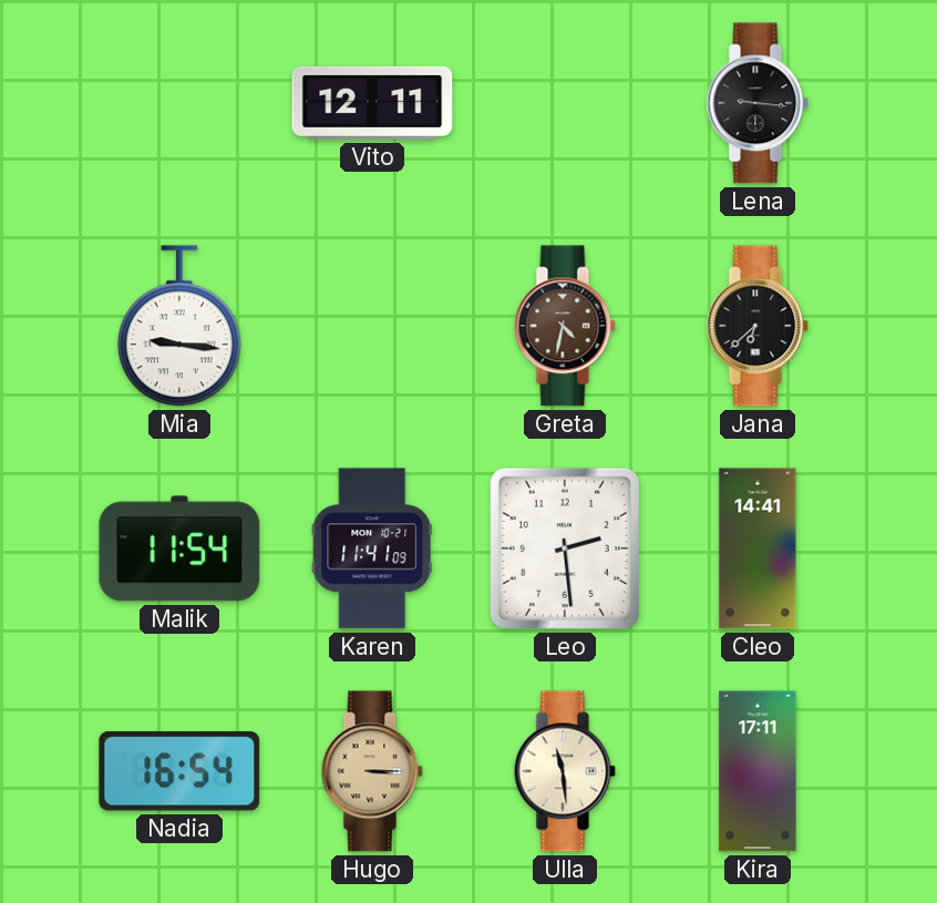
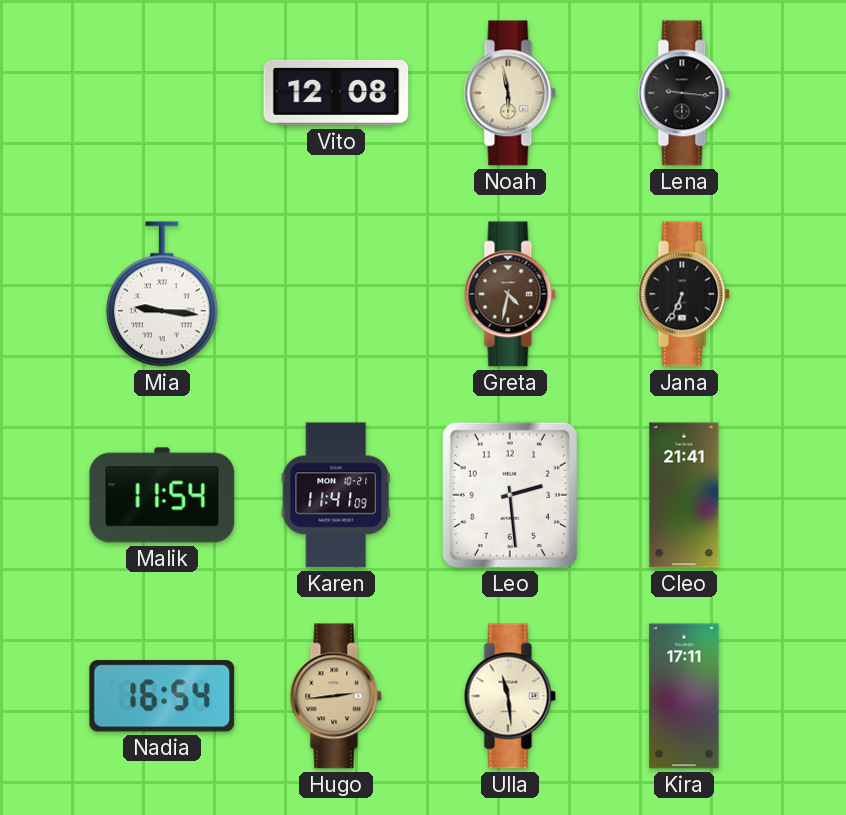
Vito: 12:11 -> 12:08
Noah: none -> 5:58
Jana: 6:38 -> 6:34
Cleo: 14:41 -> 21:41
Hugo: 3:15 -> 2:44
